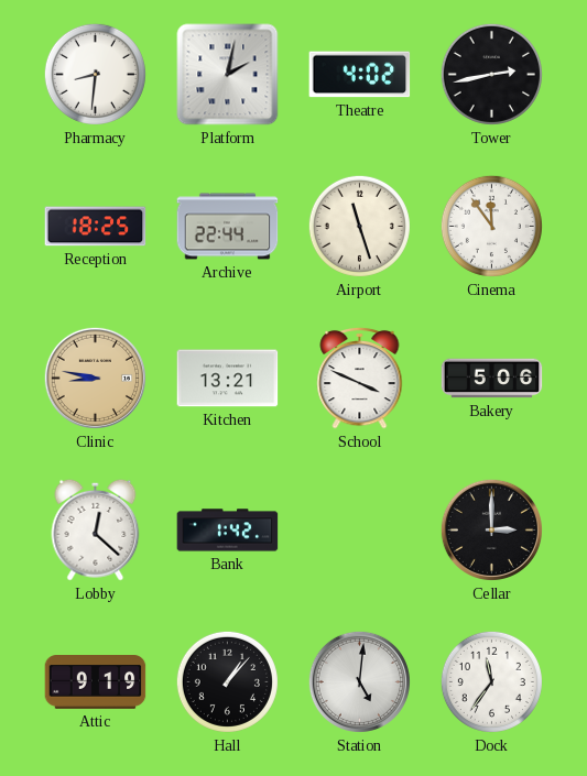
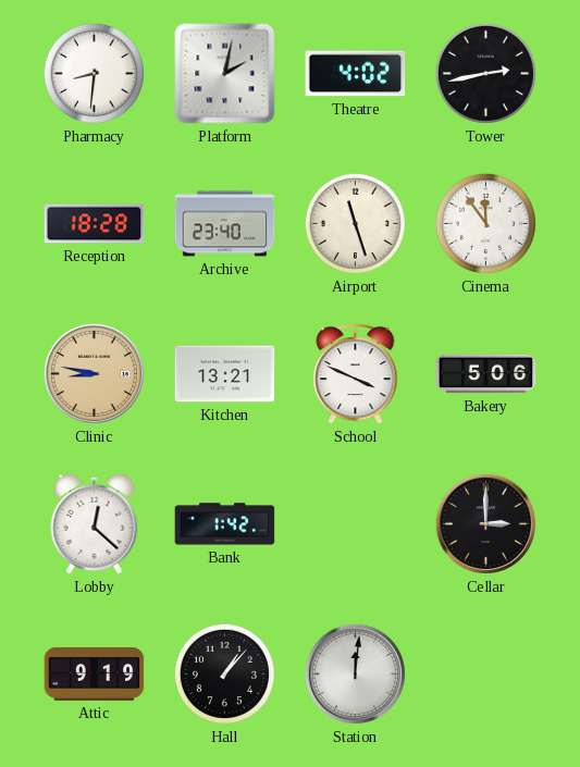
Reception: 18:25 -> 18:28
Archive: 22:44 -> 23:40
Station: 5:01 -> 12:01
Dock: 11:36 -> none
